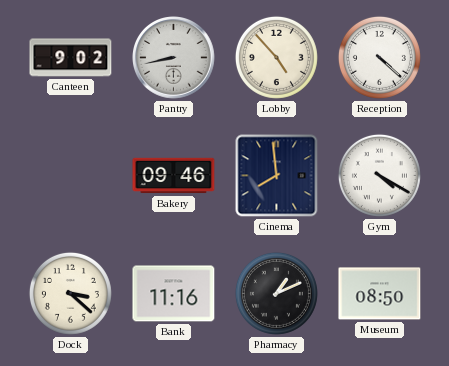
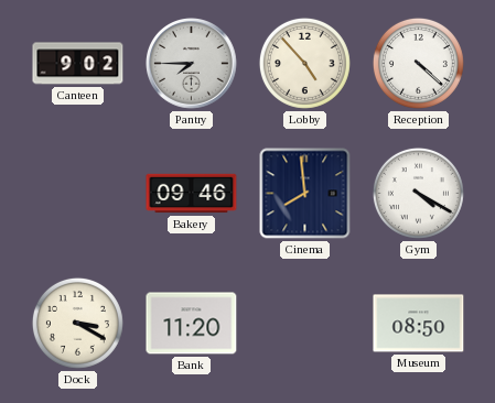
Pantry: 8:43 -> 7:45
Dock: 3:22 -> 3:20
Bank: 11:16 -> 11:20
Pharmacy: 1:11 -> none
